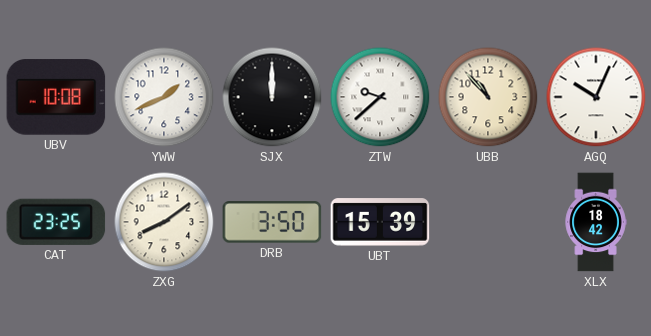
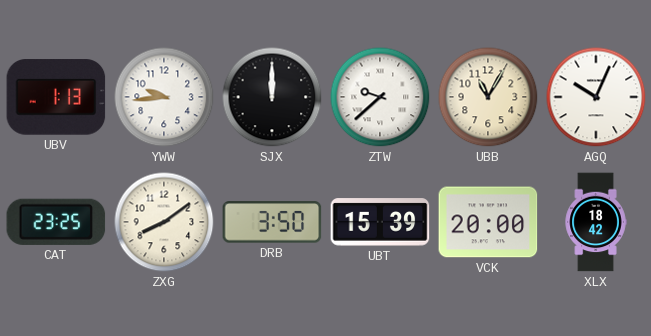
UBV: 10:08 -> 1:13
YWW: 1:41 -> 9:44
UBB: 10:53 -> 11:05
VCK: none -> 20:00
